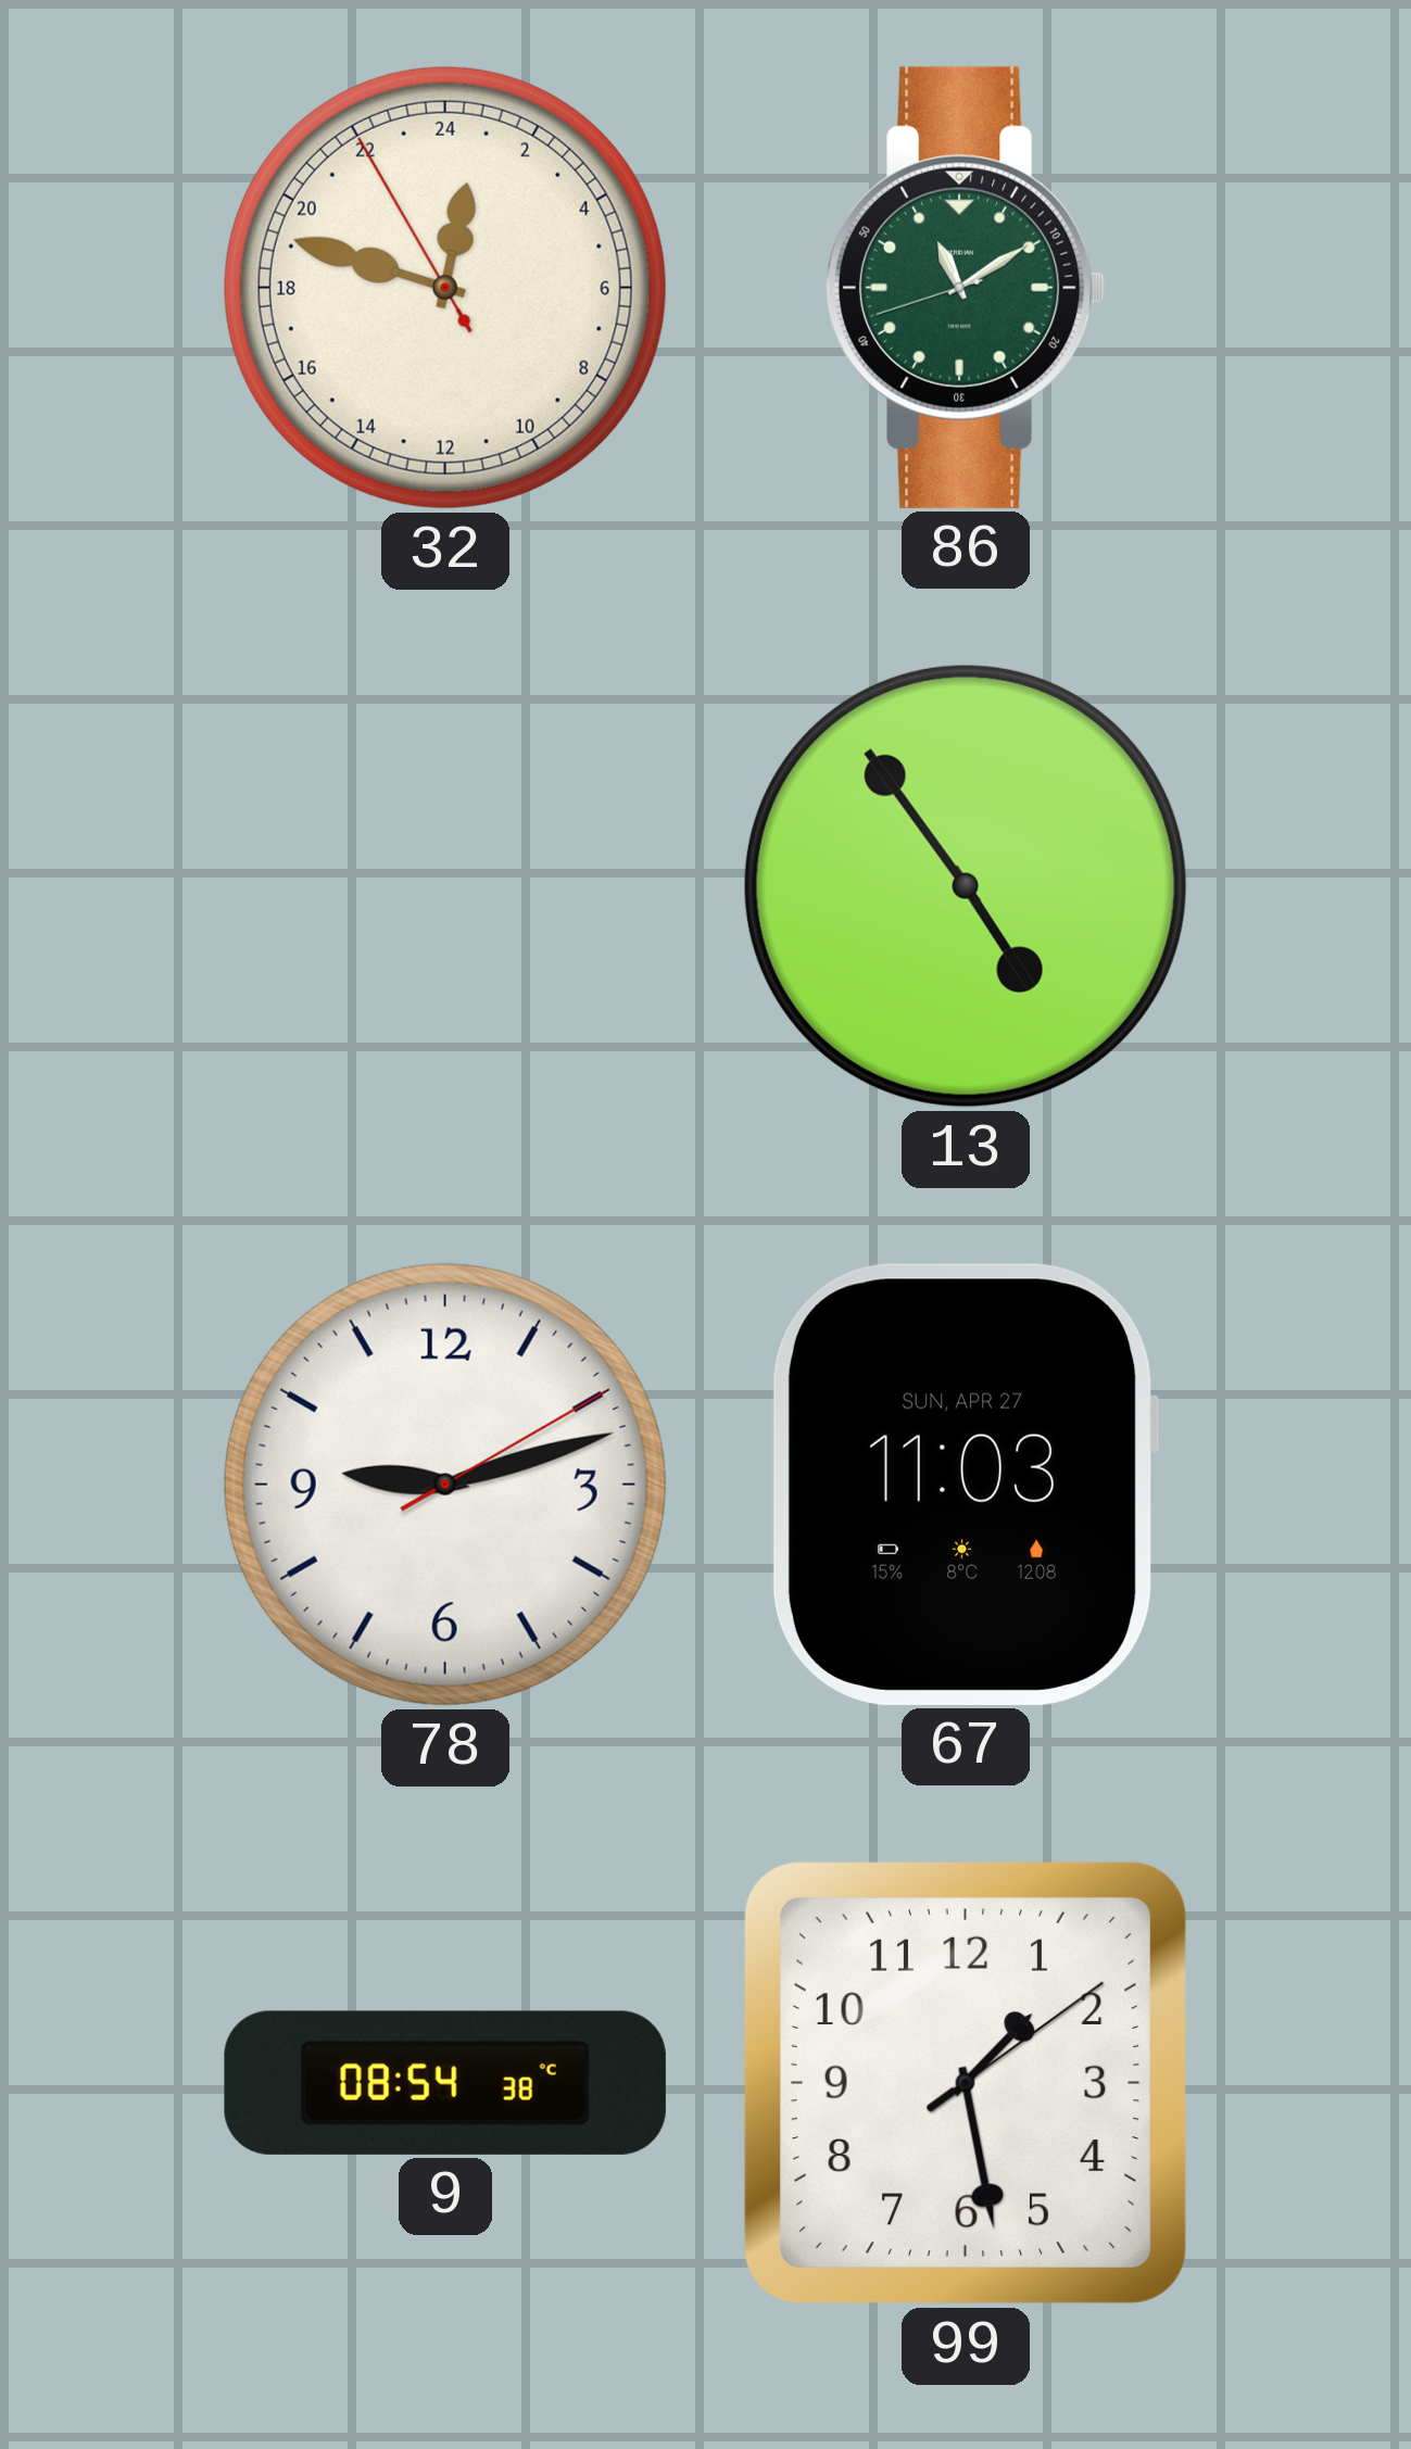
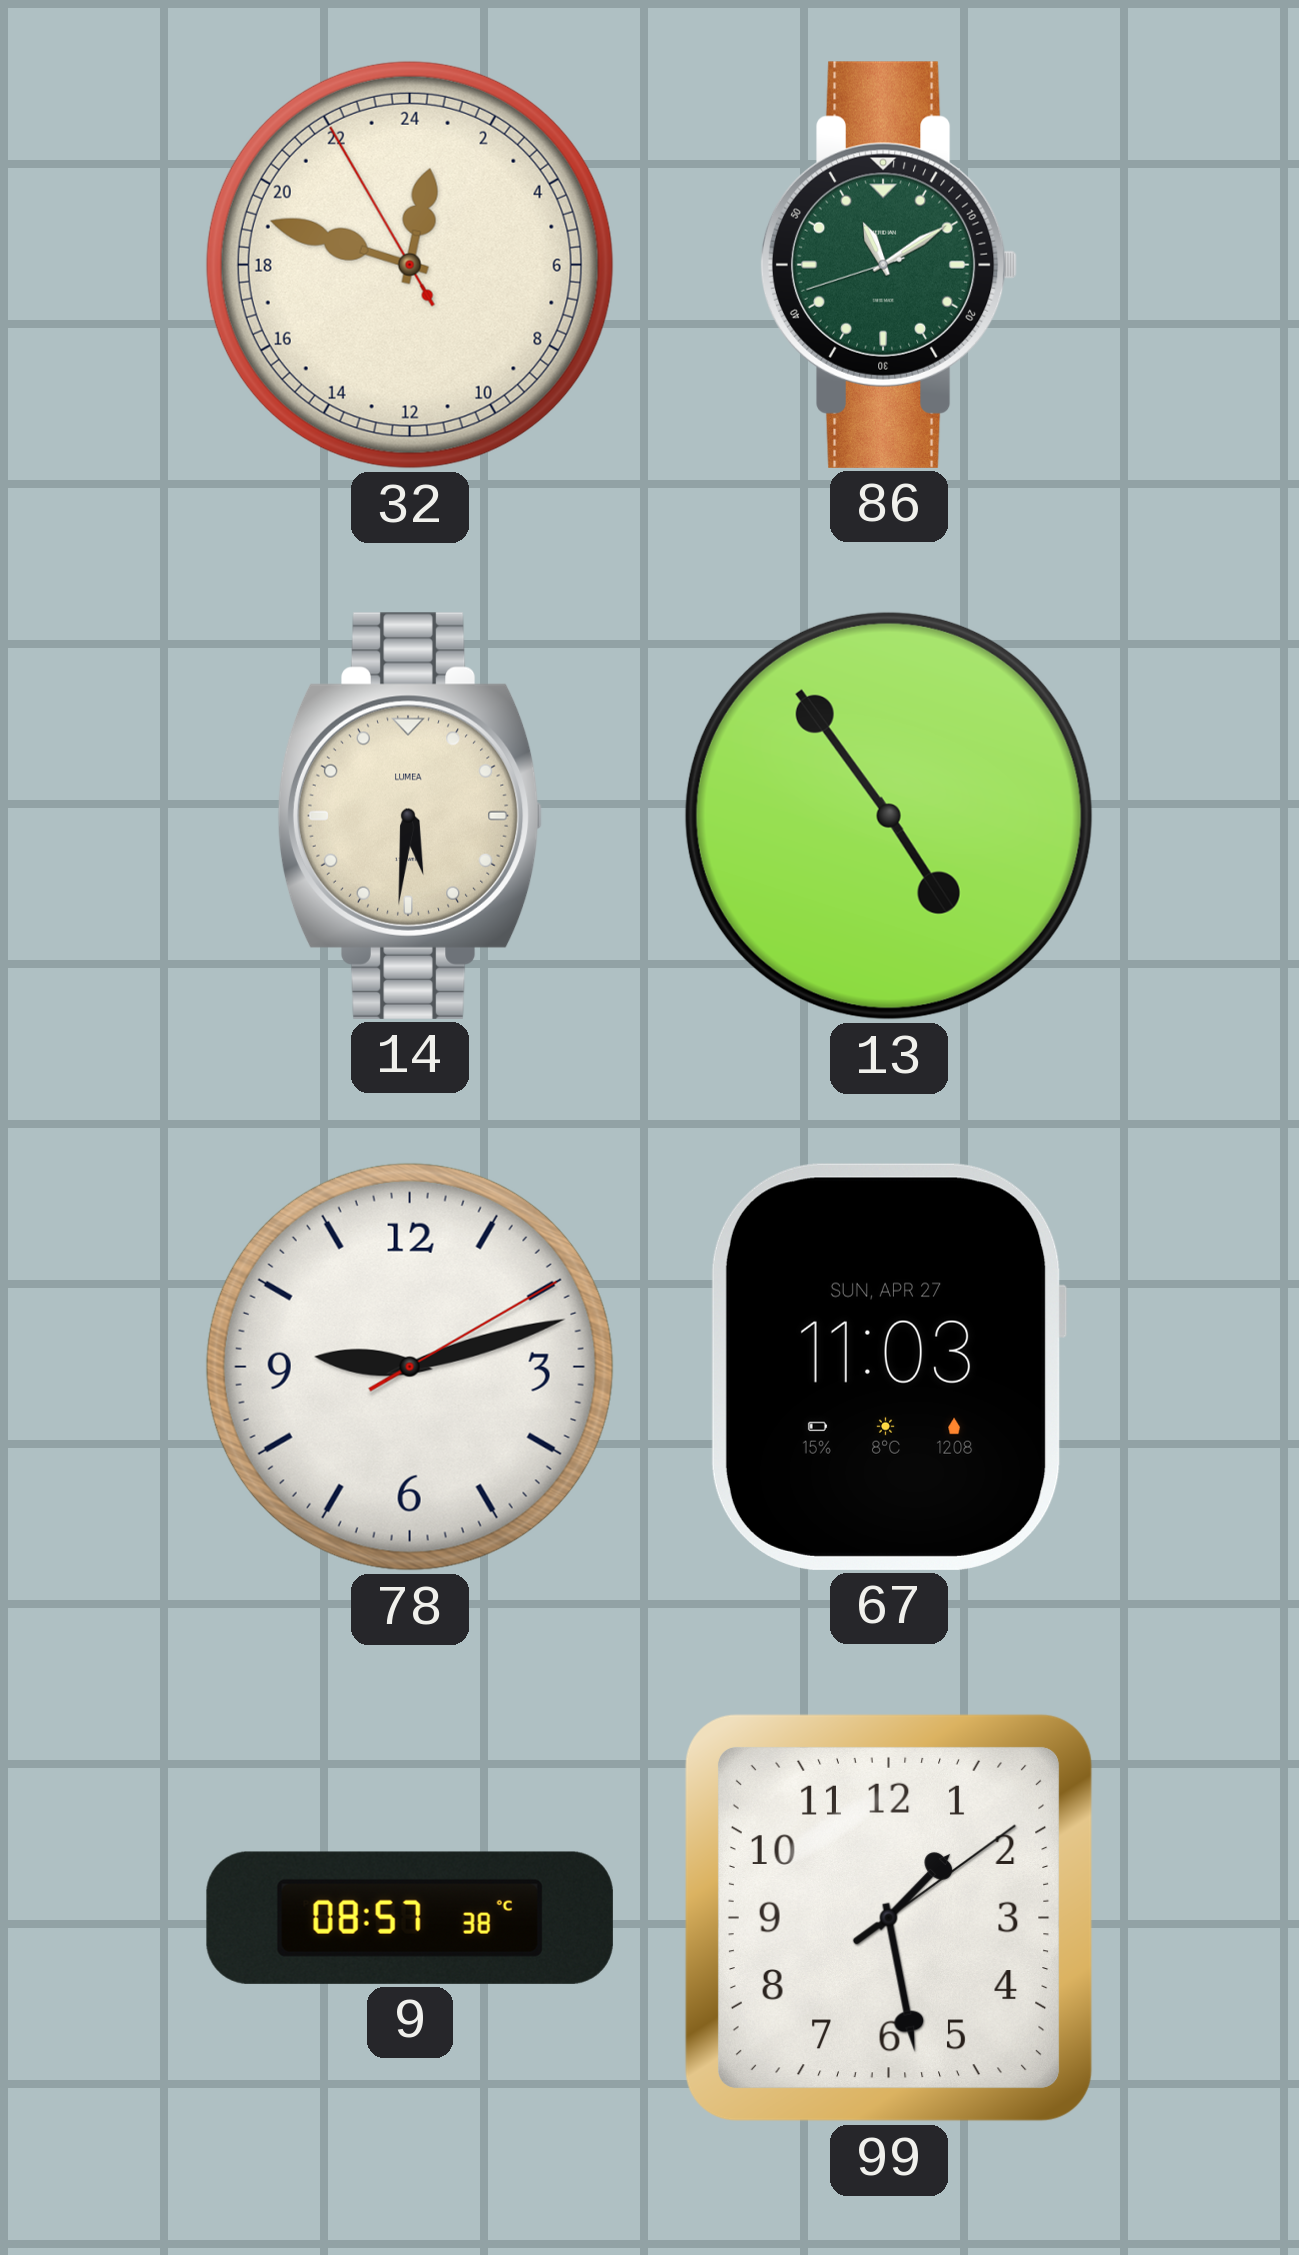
14: none -> 5:31
9: 08:54 -> 08:57
